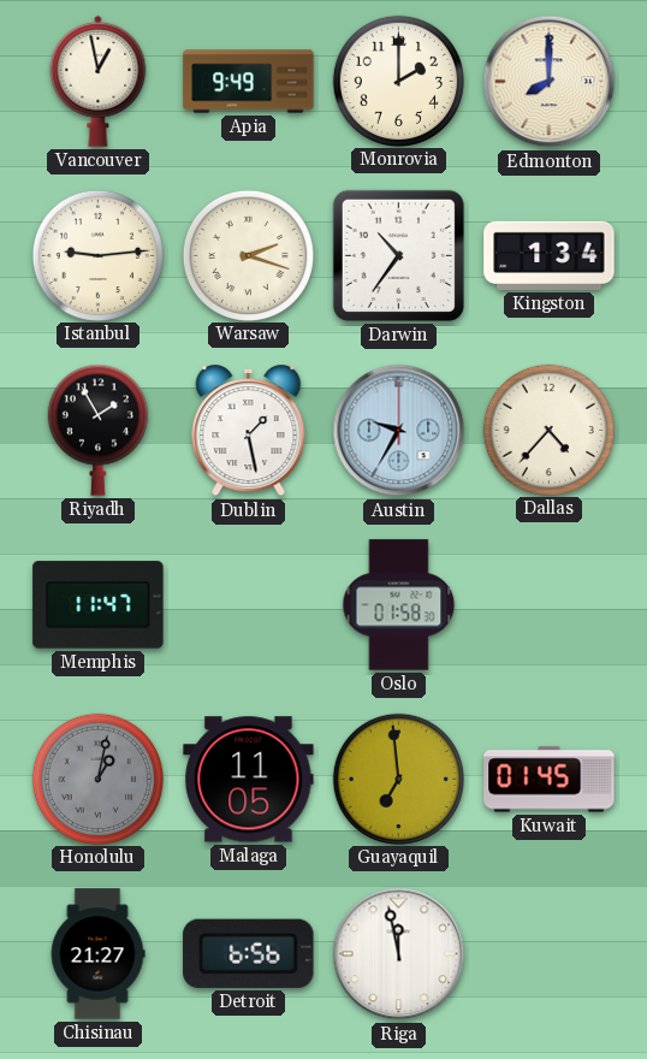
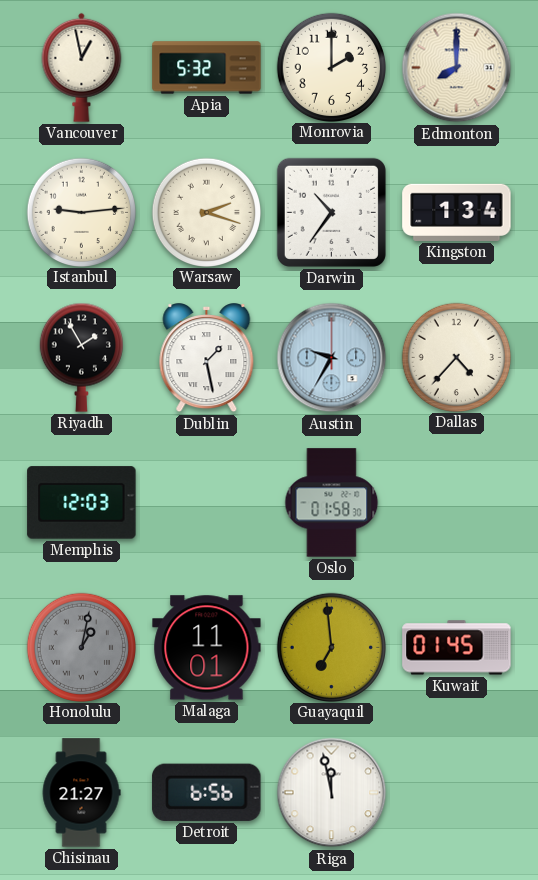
Apia: 9:49 -> 5:32
Memphis: 11:47 -> 12:03
Malaga: 11:05 -> 11:01
